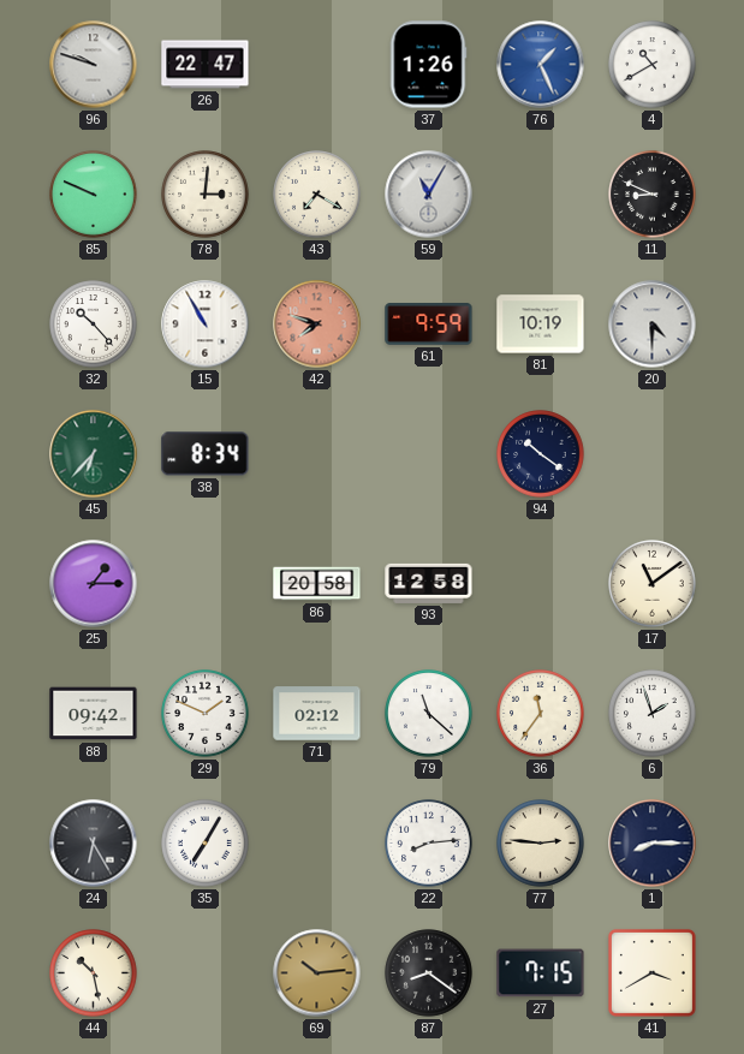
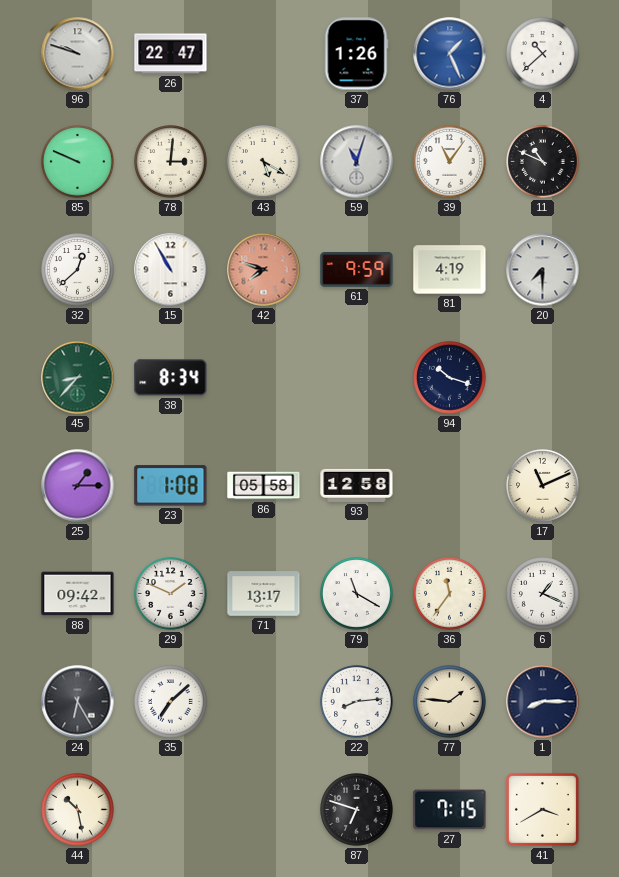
4: 10:40 -> 10:38
43: 7:20 -> 5:20
59: 11:05 -> 11:03
39: none -> 11:06
11: 8:49 -> 10:49
32: 10:23 -> 12:38
81: 10:19 -> 4:19
20: 4:30 -> 7:30
45: 6:37 -> 8:37
94: 10:21 -> 10:18
23: none -> 1:08
86: 20:58 -> 05:58
17: 11:09 -> 11:11
71: 02:12 -> 13:17
79: 11:22 -> 11:20
6: 1:57 -> 1:19
35: 7:05 -> 7:08
77: 2:46 -> 1:46
69: 10:14 -> none
87: 8:21 -> 6:48
